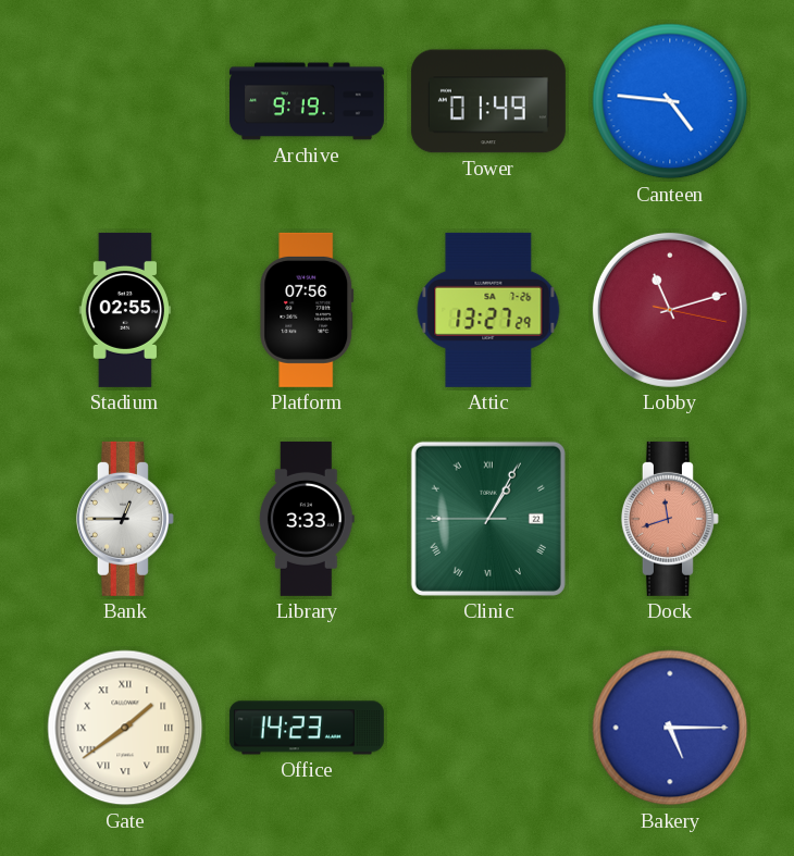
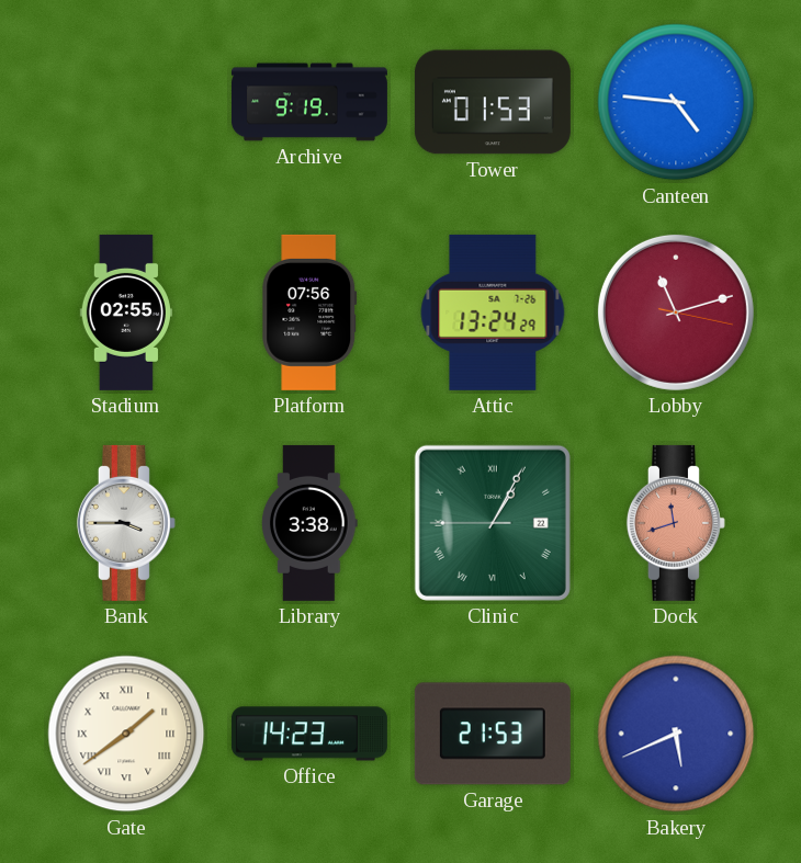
Tower: 01:49 -> 01:53
Attic: 13:27 -> 13:24
Bank: 12:45 -> 3:45
Library: 3:33 -> 3:38
Garage: none -> 21:53
Bakery: 5:15 -> 5:41
